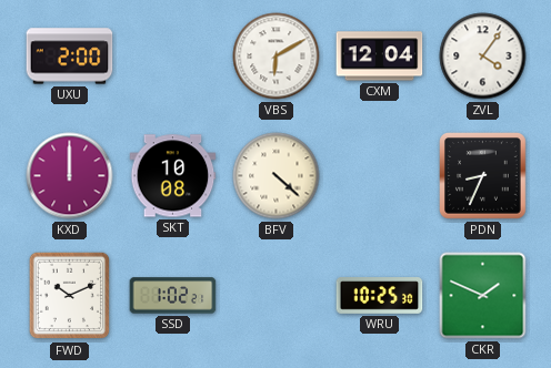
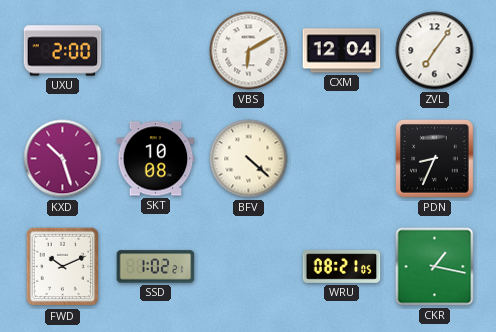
ZVL: 4:06 -> 7:06
KXD: 12:00 -> 10:27
WRU: 10:25 -> 08:21
CKR: 1:49 -> 1:17
